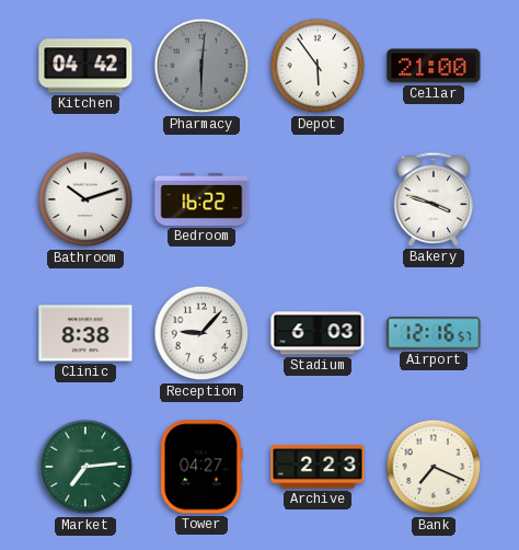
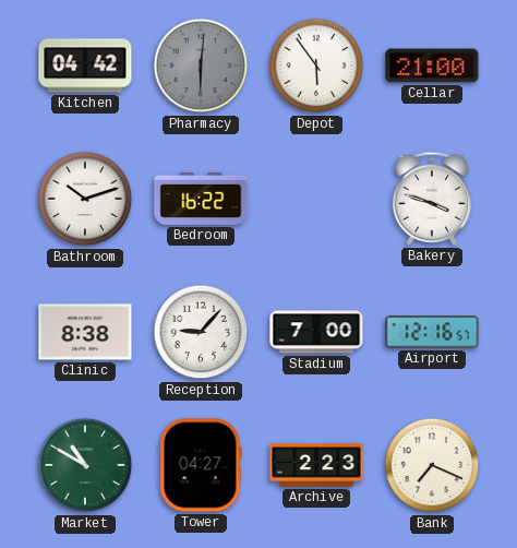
Stadium: 6:03 -> 7:00
Market: 7:14 -> 10:50
